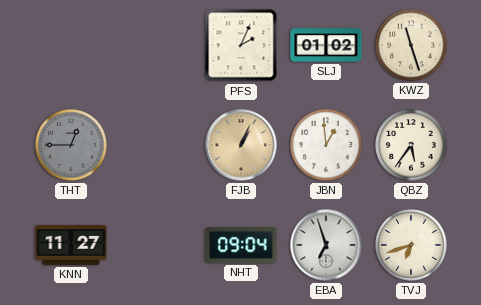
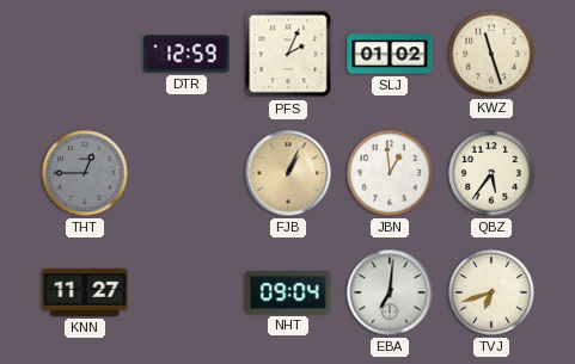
DTR: none -> 12:59
EBA: 6:57 -> 7:01
